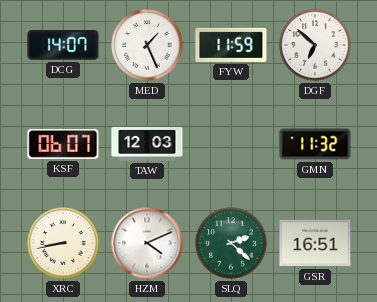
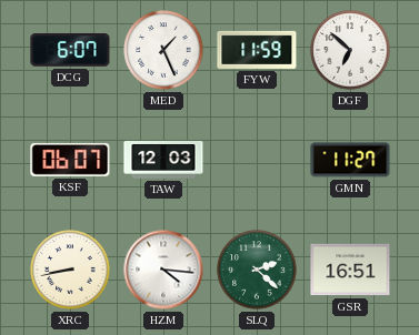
DCG: 14:07 -> 6:07
GMN: 11:32 -> 11:27
HZM: 4:11 -> 4:16
